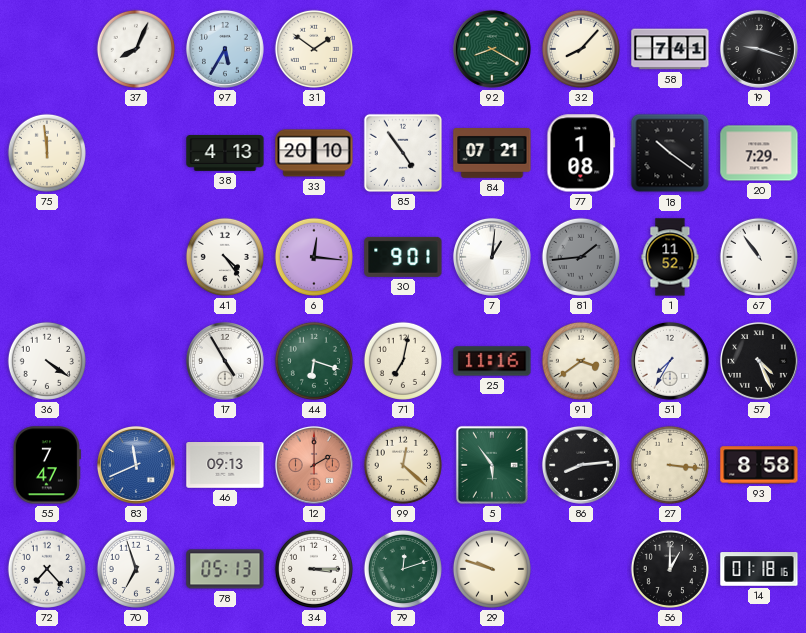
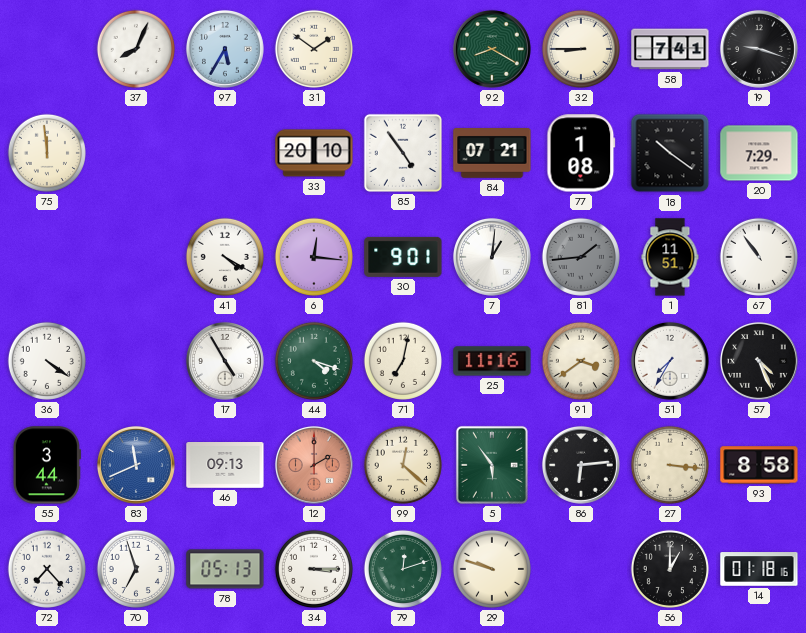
32: 8:07 -> 8:45
38: 4:13 -> none
41: 4:24 -> 4:20
1: 11:52 -> 11:51
44: 6:18 -> 4:18
55: 7:47 -> 3:44
86: 8:14 -> 6:14
